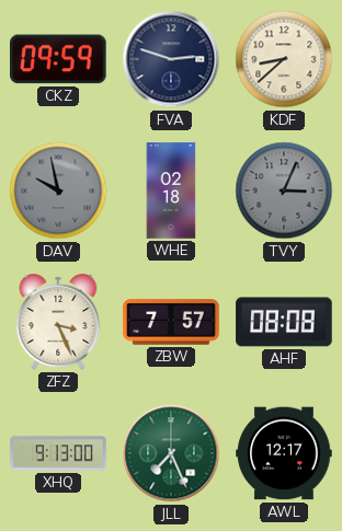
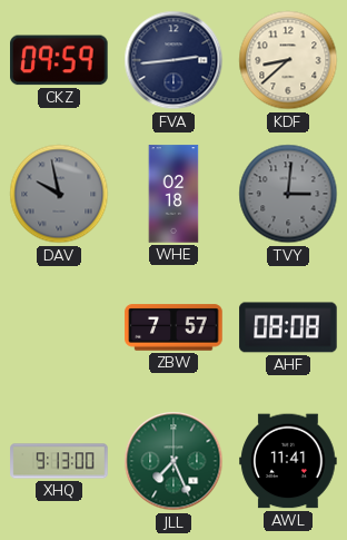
FVA: 2:48 -> 2:44
TVY: 3:04 -> 3:01
ZFZ: 3:26 -> none
AWL: 12:17 -> 11:41
